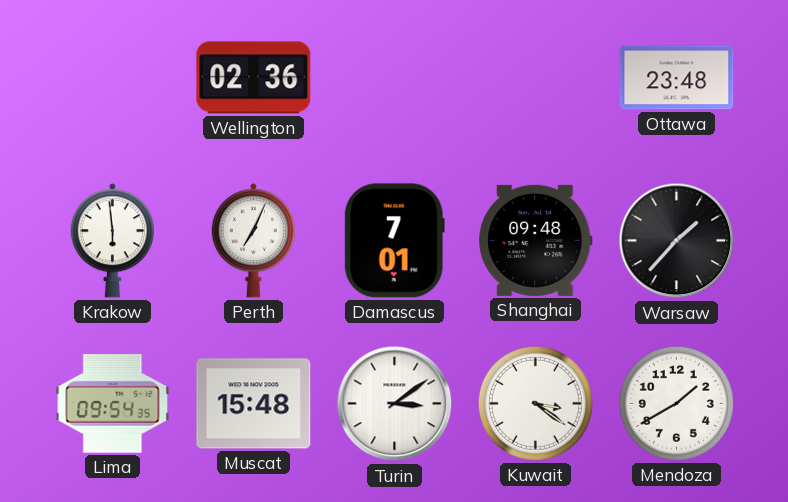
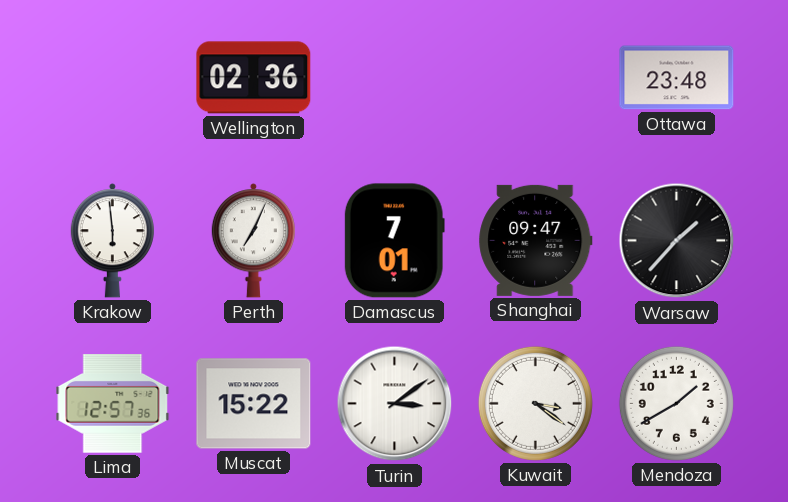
Shanghai: 09:48 -> 09:47
Lima: 09:54 -> 12:57
Muscat: 15:48 -> 15:22
